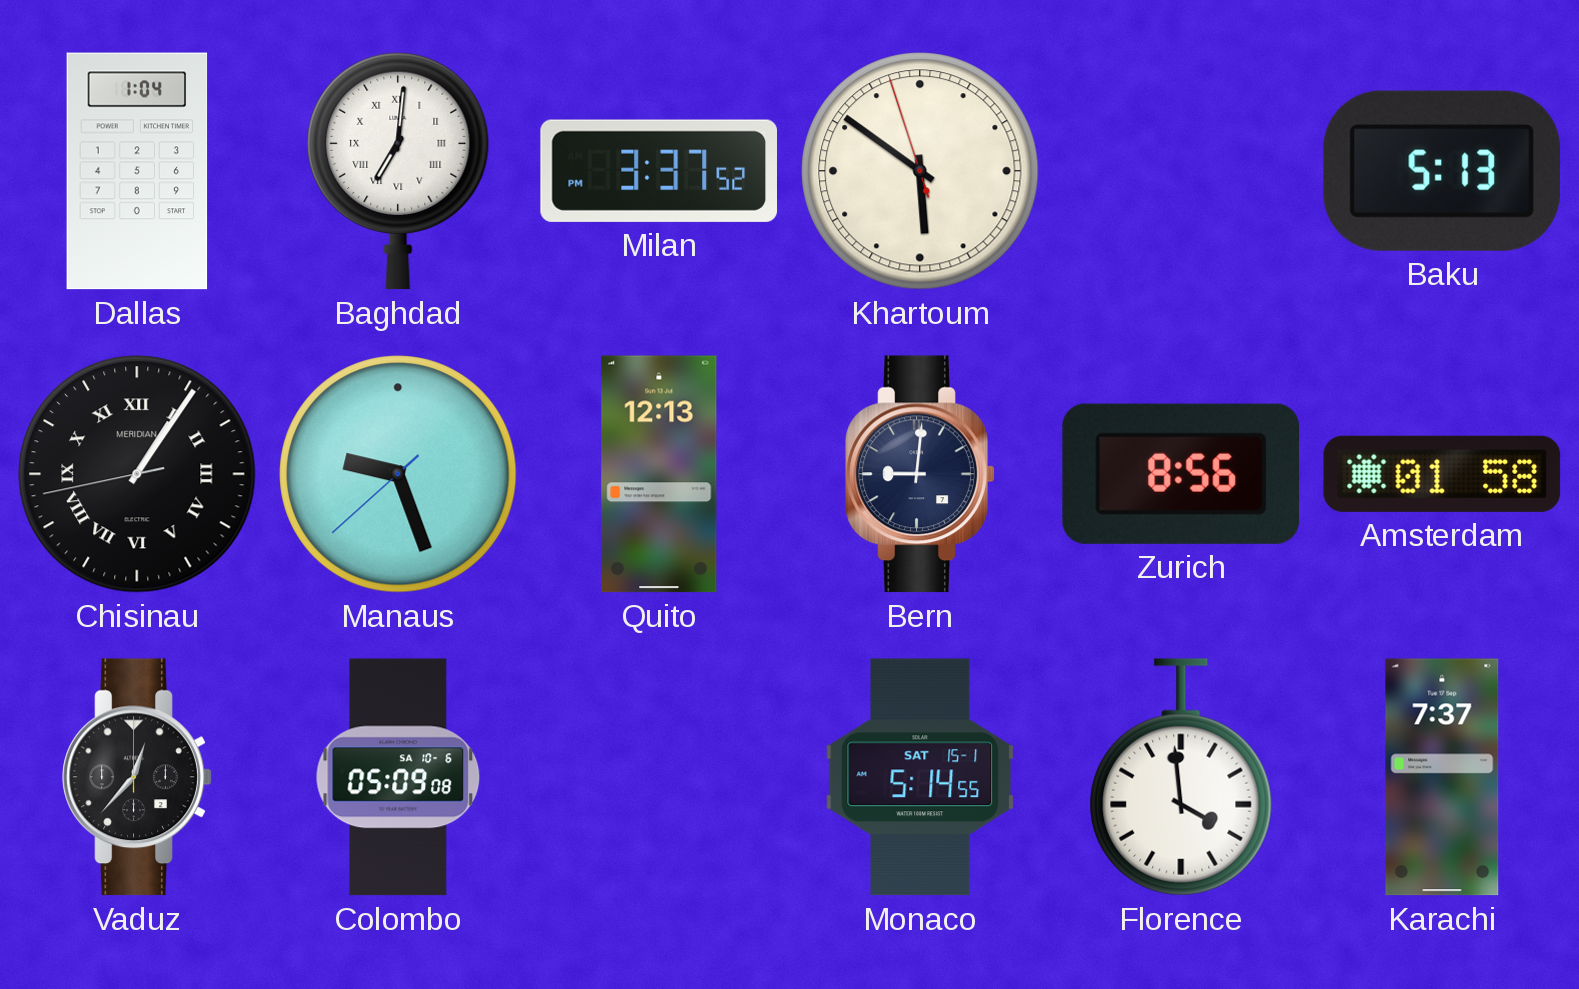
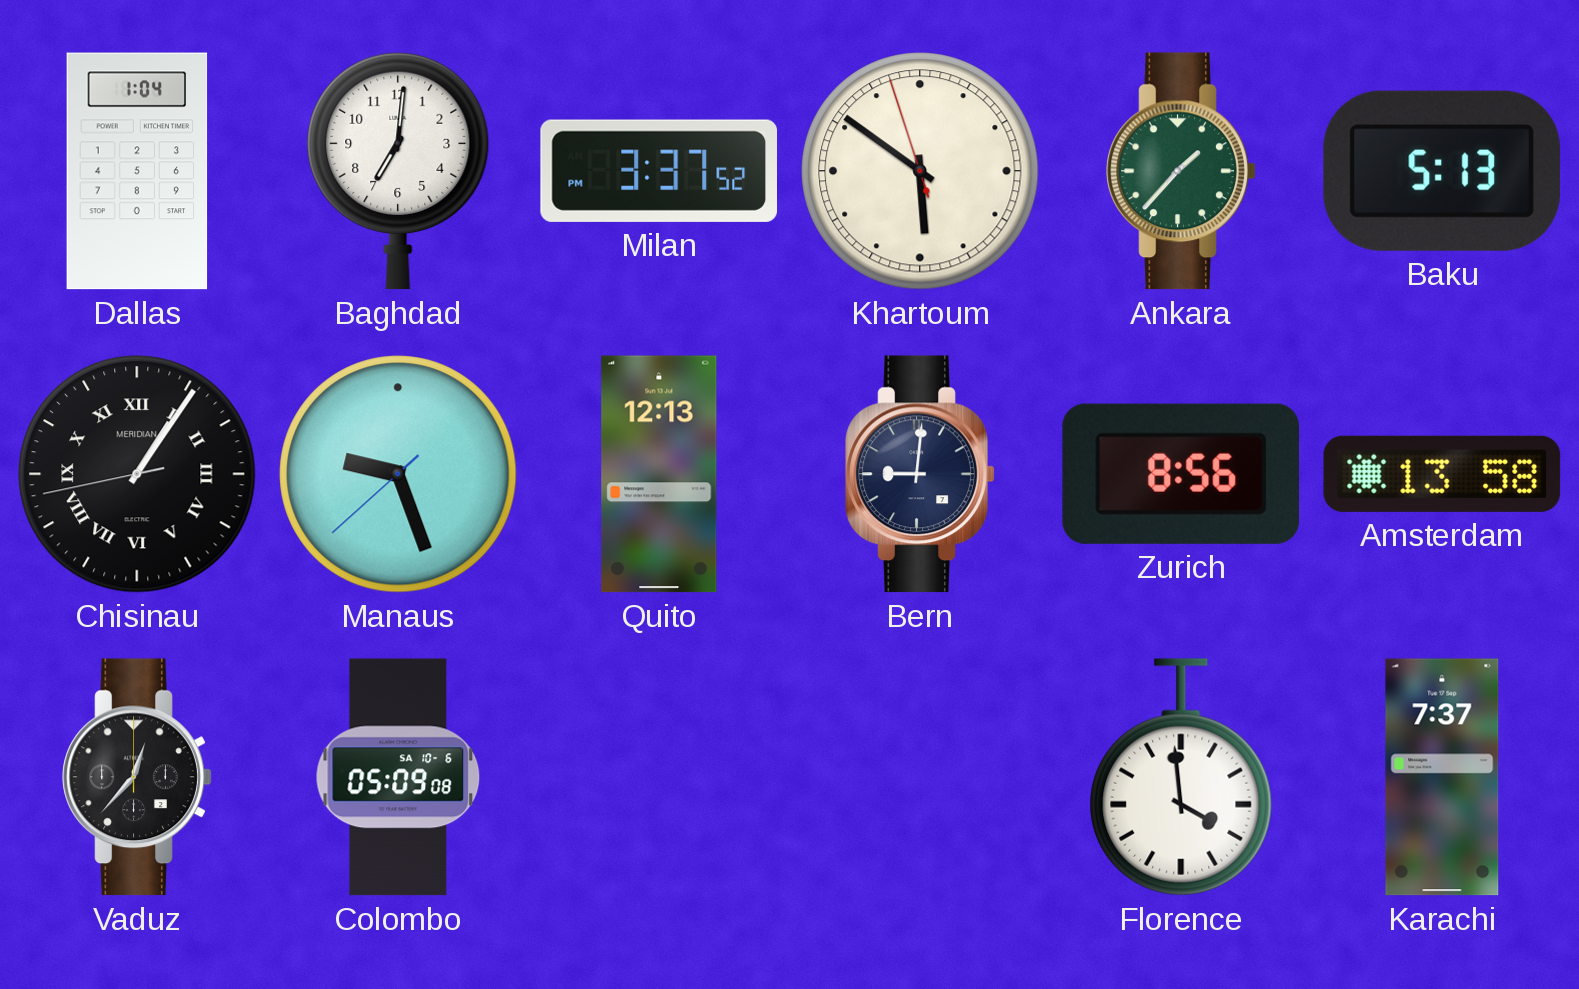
Baghdad numerals: Roman -> Arabic
Ankara: none -> 1:37
Amsterdam: 01:58 -> 13:58
Monaco: 5:14 -> none
